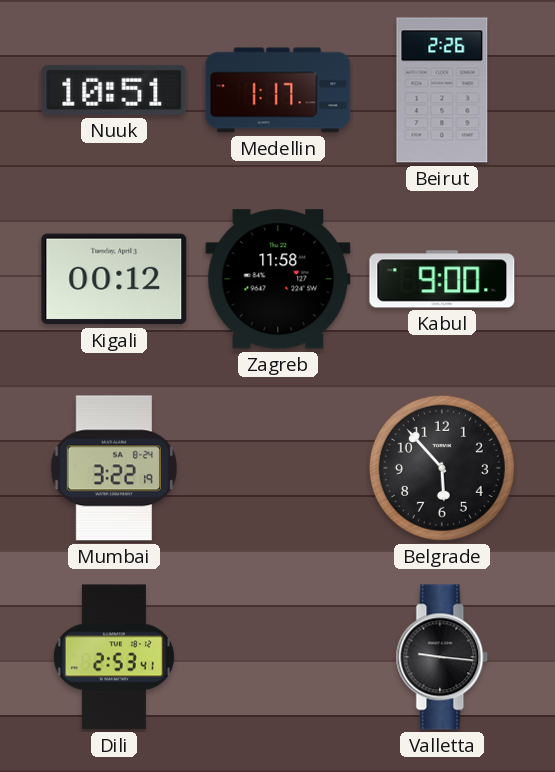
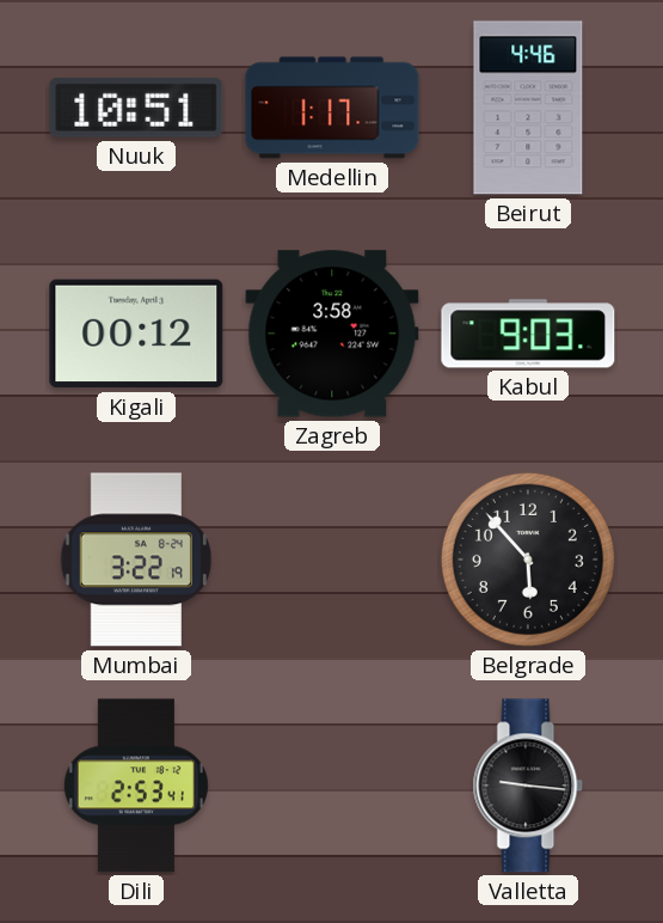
Beirut: 2:26 -> 4:46
Zagreb: 11:58 -> 3:58
Kabul: 9:00 -> 9:03
